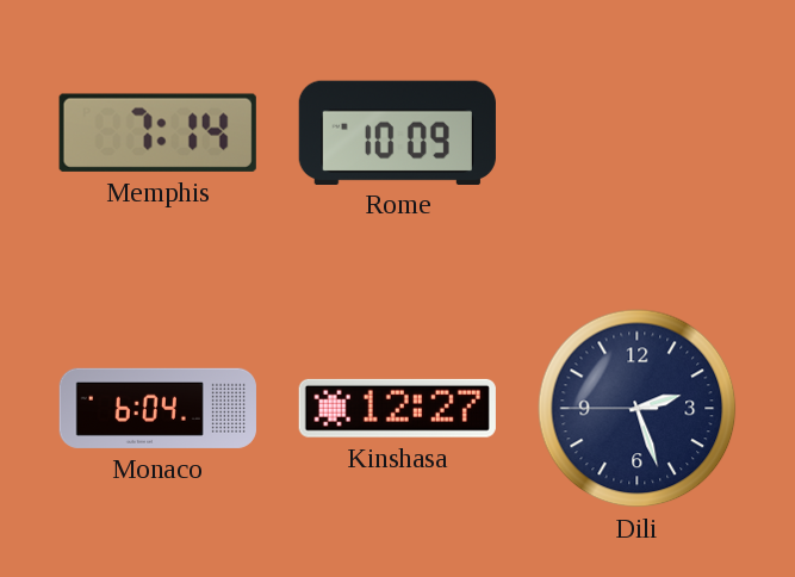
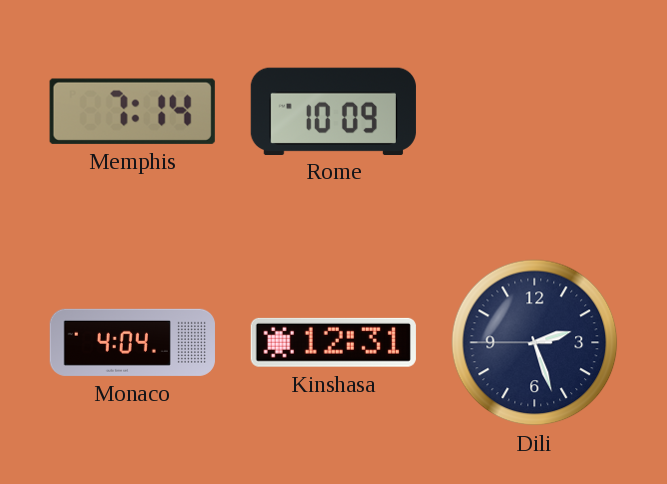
Monaco: 6:04 -> 4:04
Kinshasa: 12:27 -> 12:31
